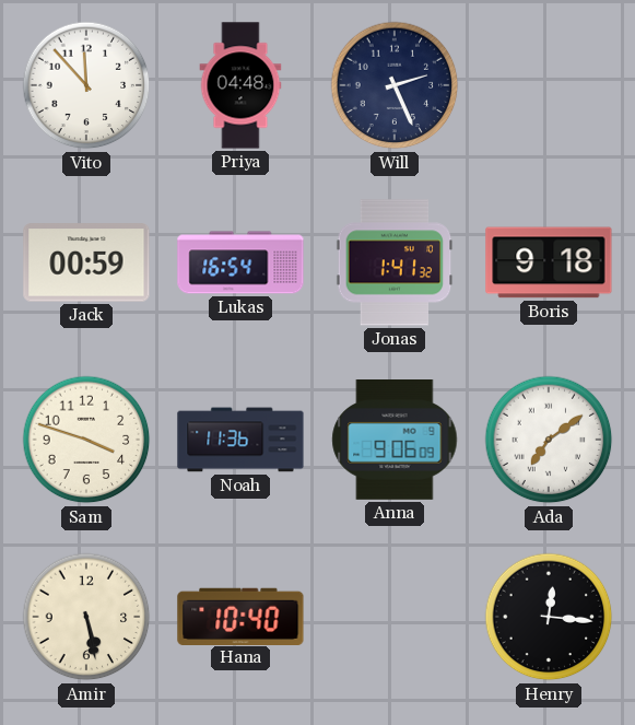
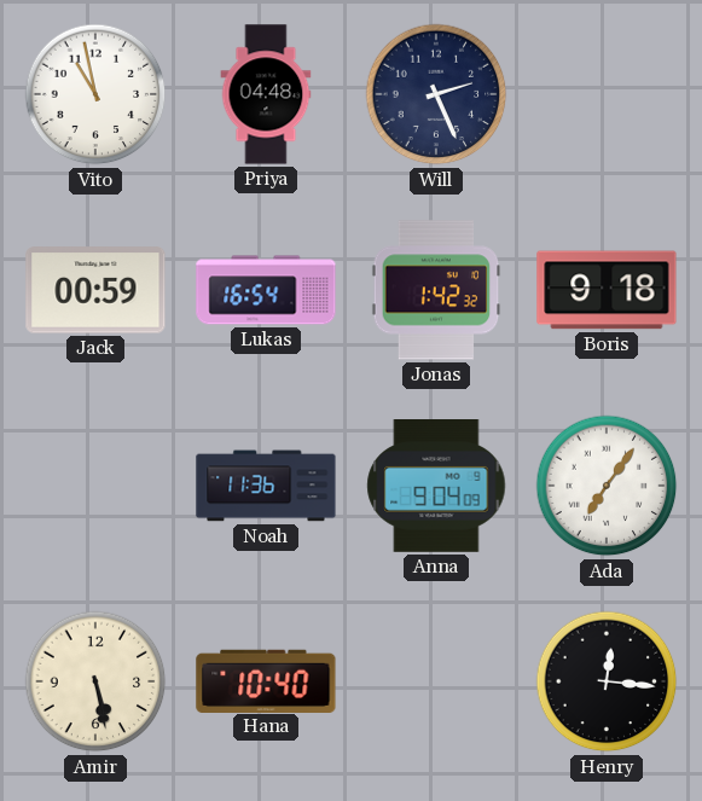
Vito: 11:53 -> 10:58
Jonas: 1:41 -> 1:42
Sam: 3:48 -> none
Anna: 9:06 -> 9:04
Ada: 7:09 -> 7:06
